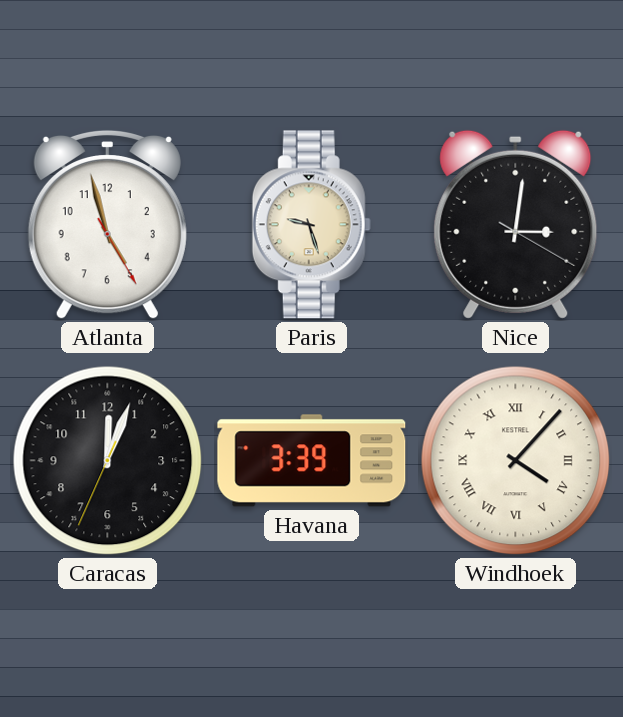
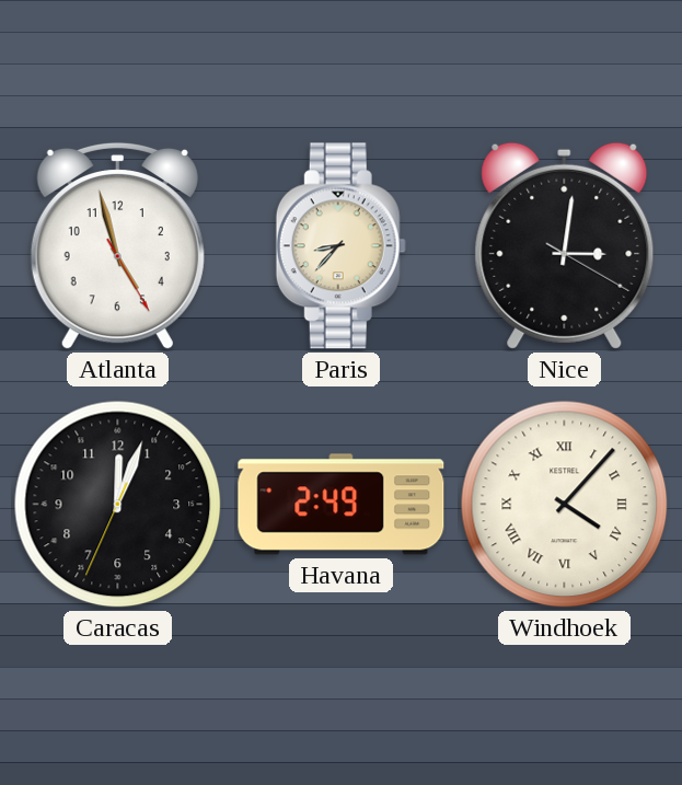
Paris: 9:27 -> 8:37
Havana: 3:39 -> 2:49
